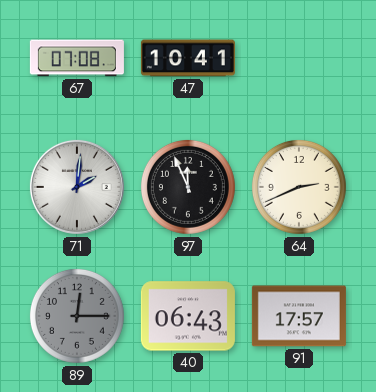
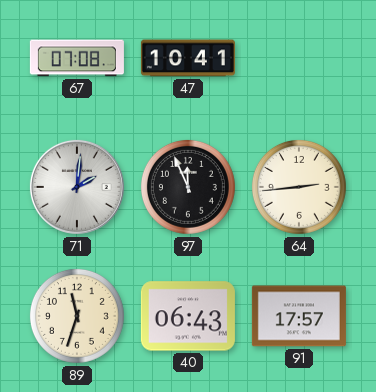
64: 2:41 -> 2:44
89: 12:15 -> 11:33
89 dial: grey -> cream
